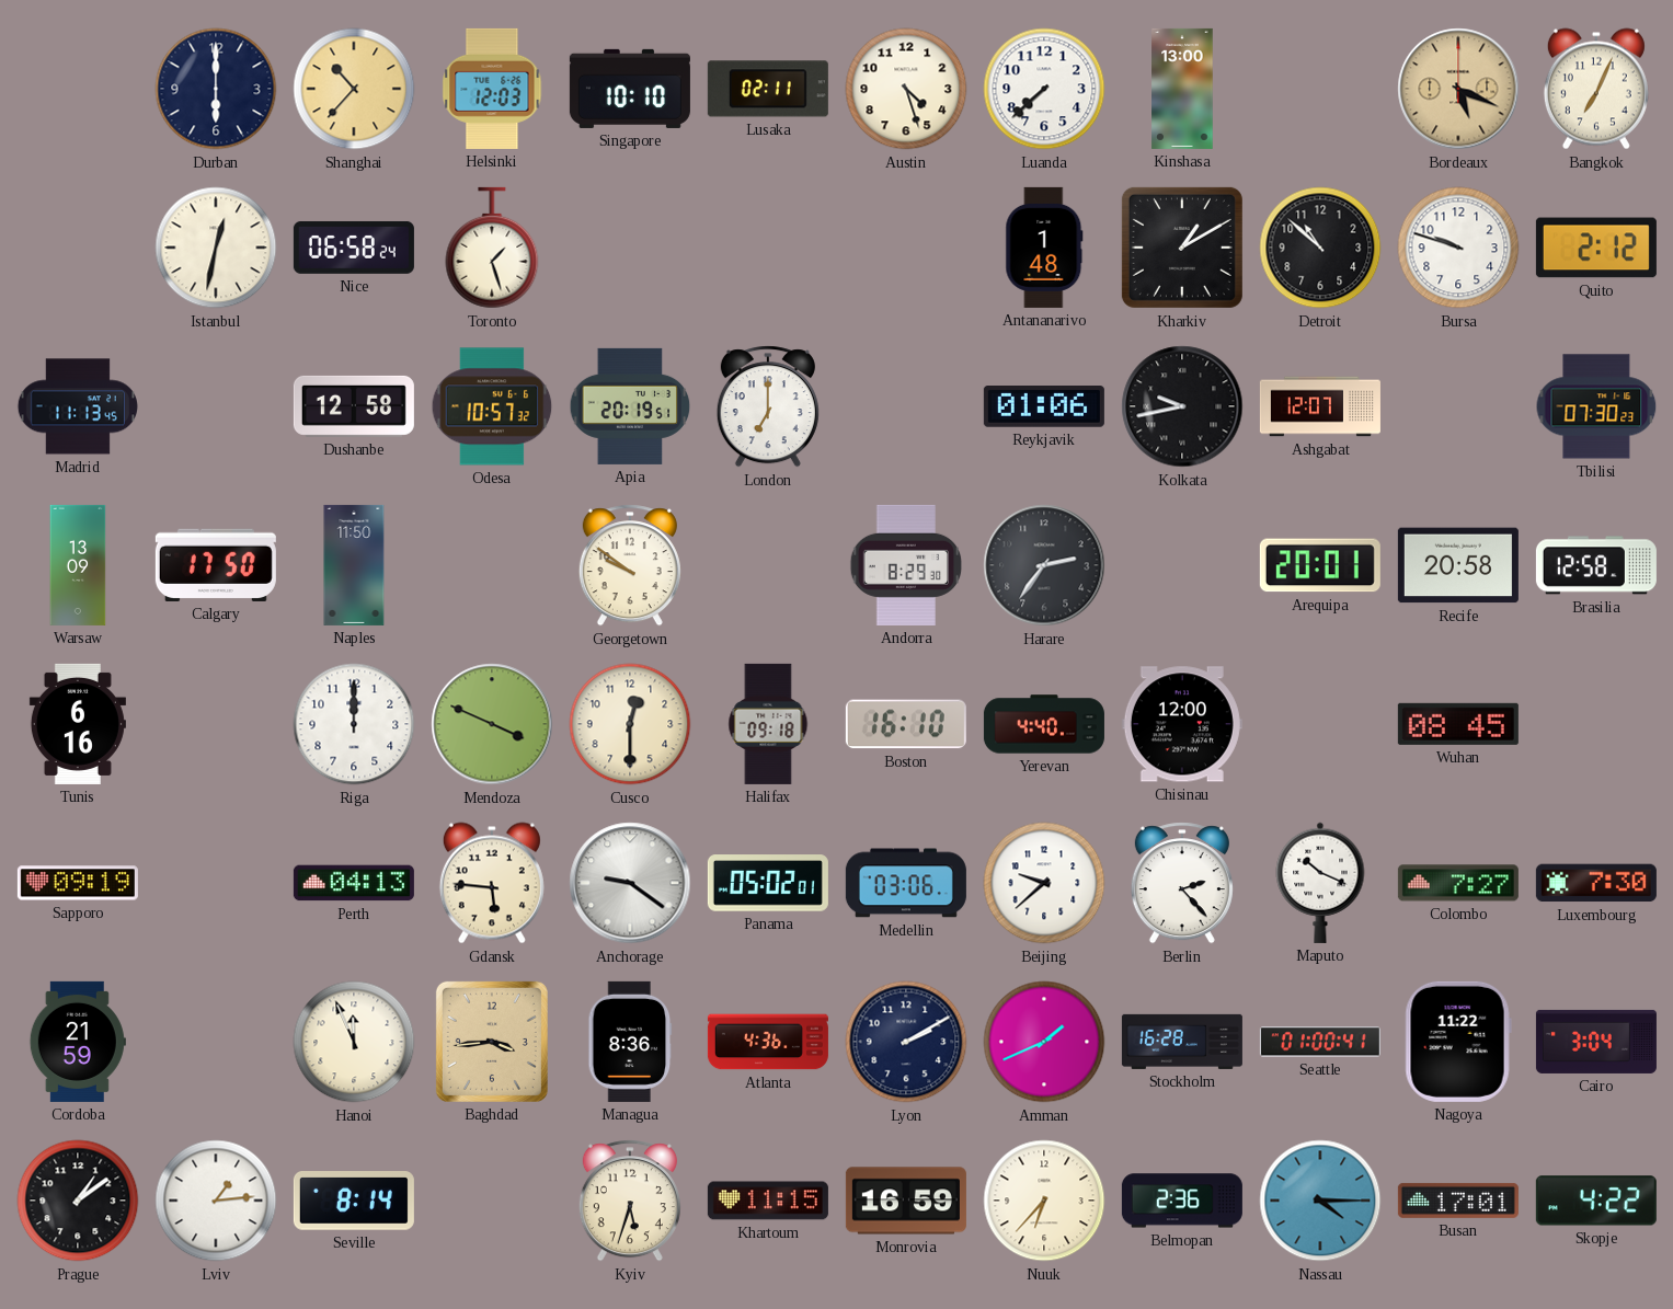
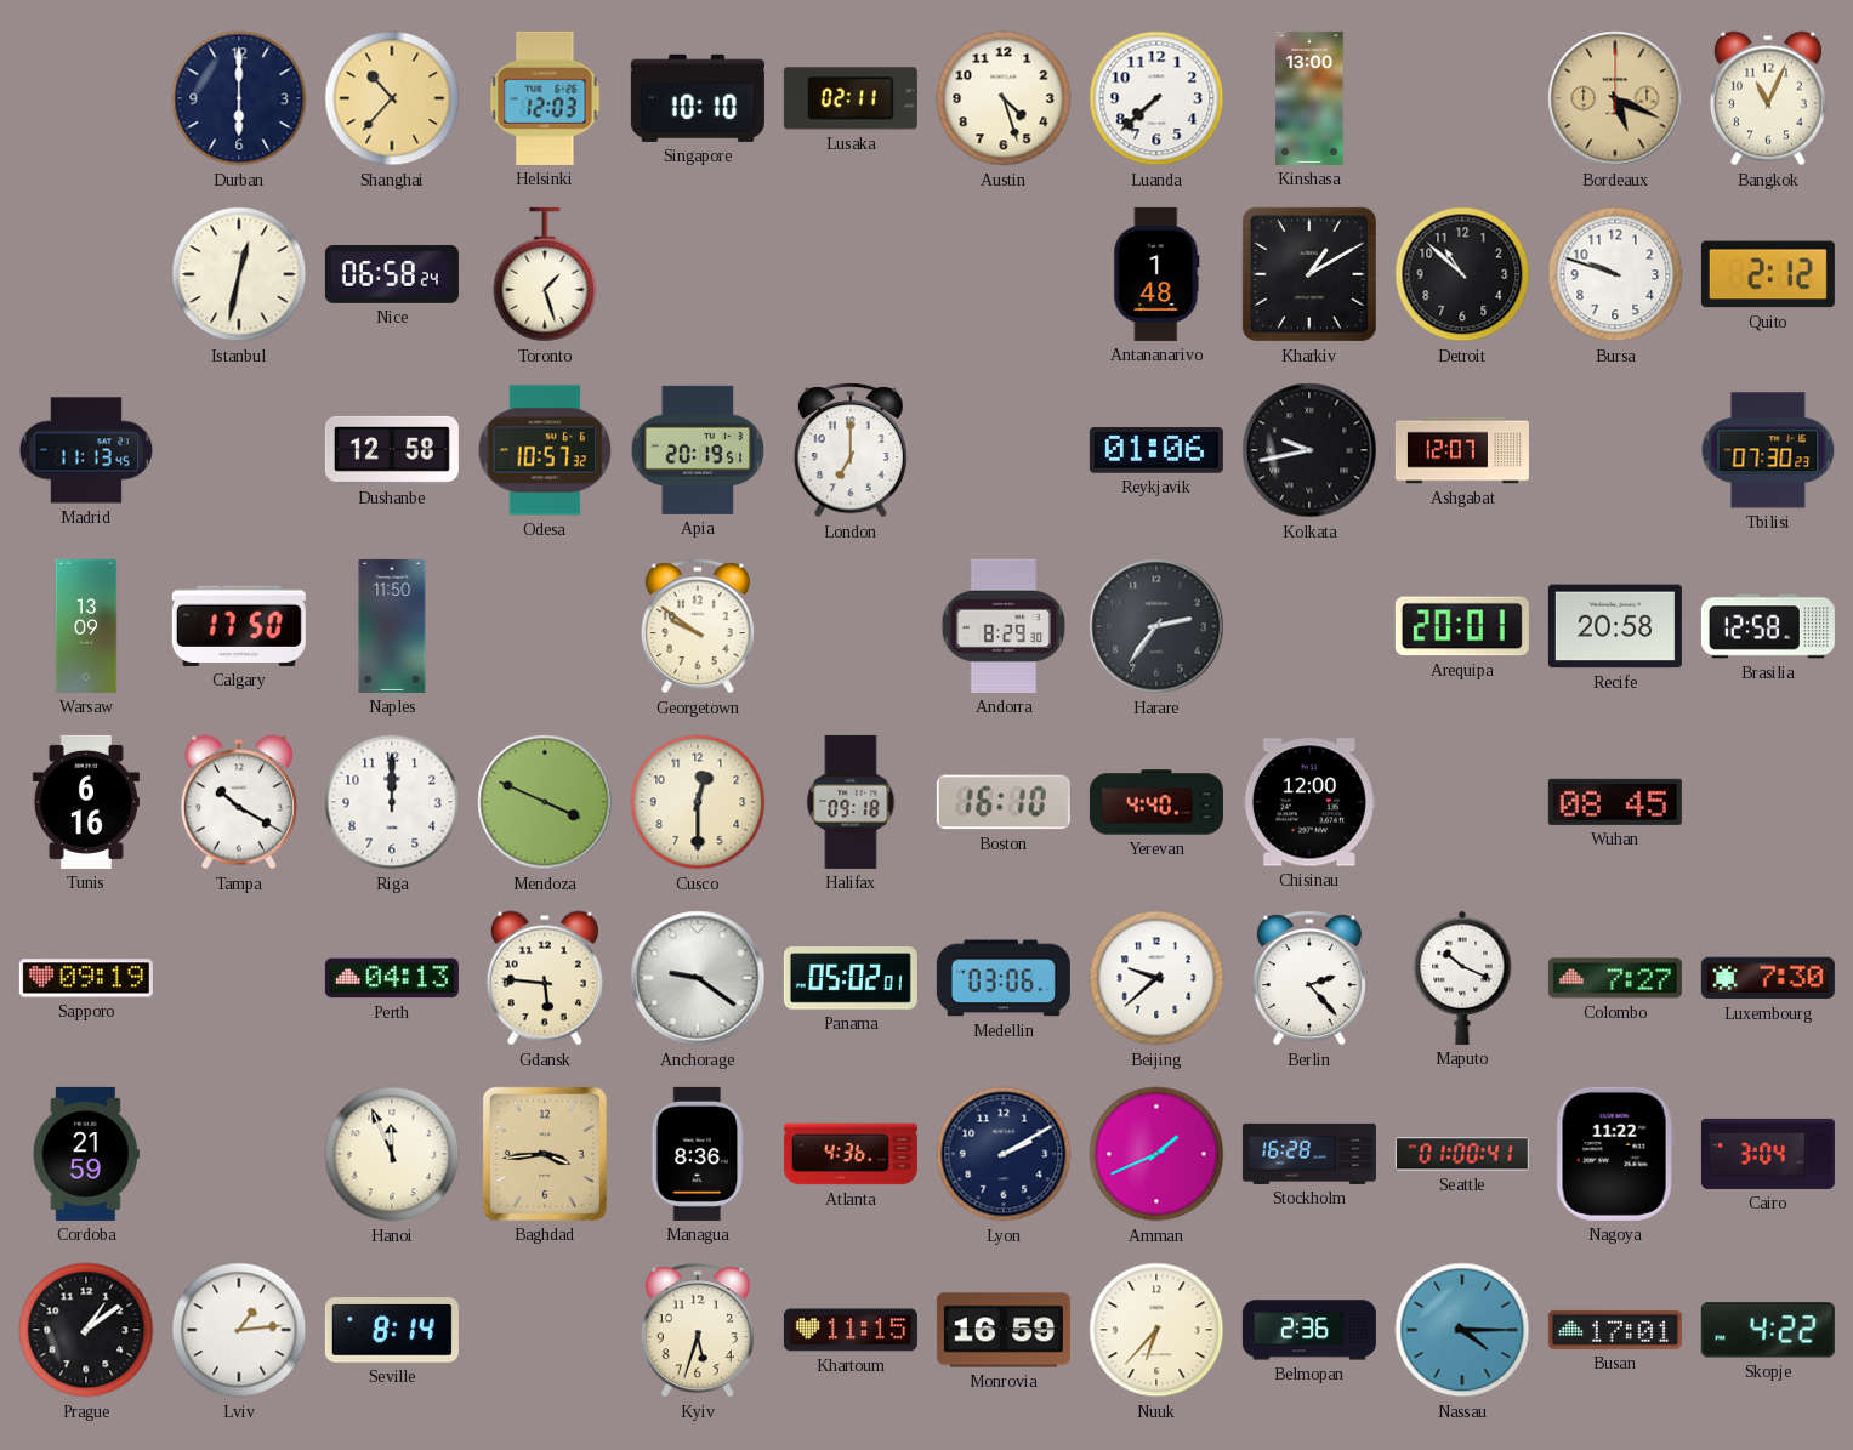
Bangkok: 7:04 -> 11:04
Tampa: none -> 10:20
